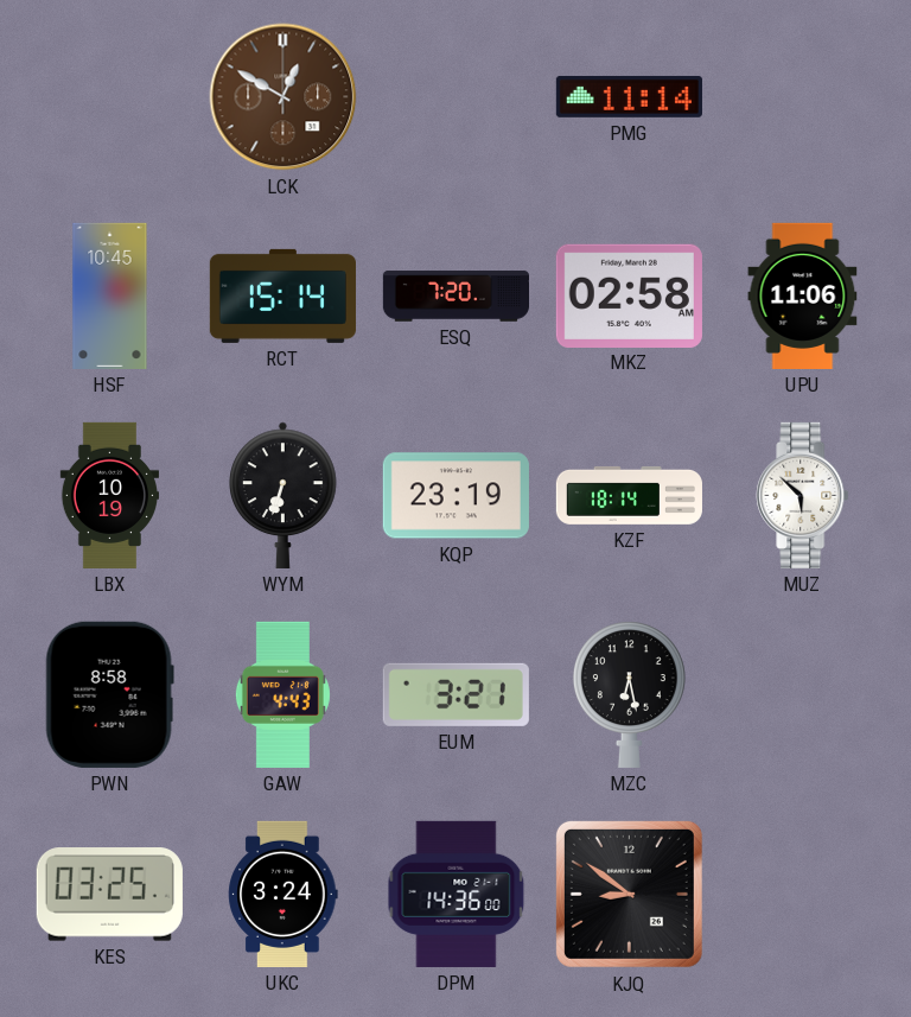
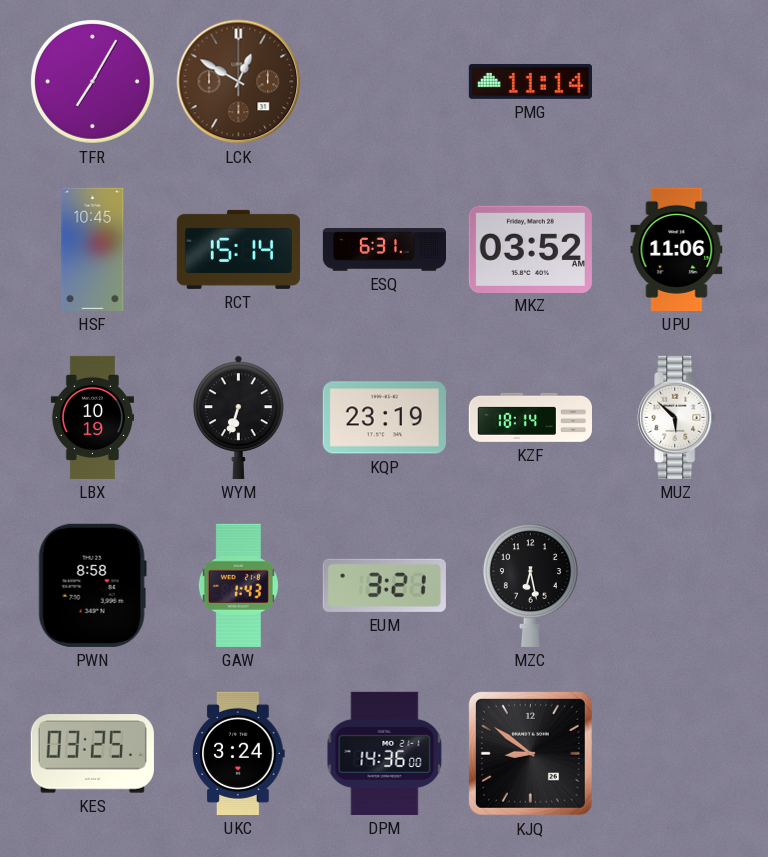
TFR: none -> 7:05
ESQ: 7:20 -> 6:31
MKZ: 02:58 -> 03:52
GAW: 4:43 -> 1:43
